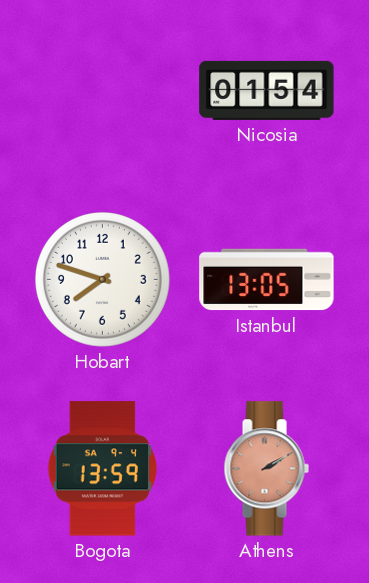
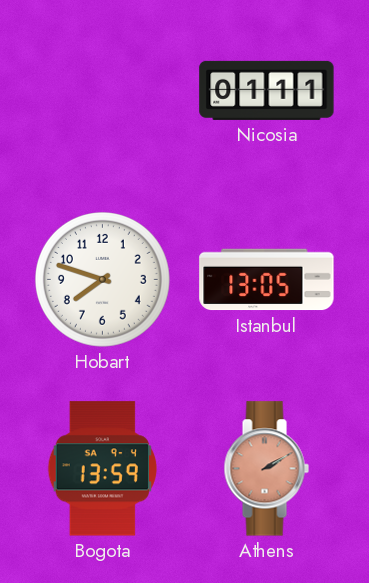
Nicosia: 01:54 -> 01:11
